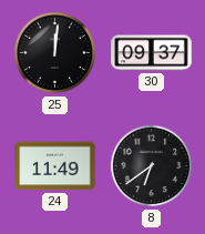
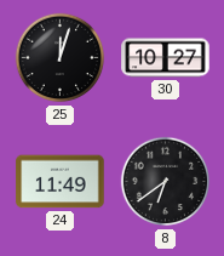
25: 12:01 -> 12:03
30: 09:37 -> 10:27
